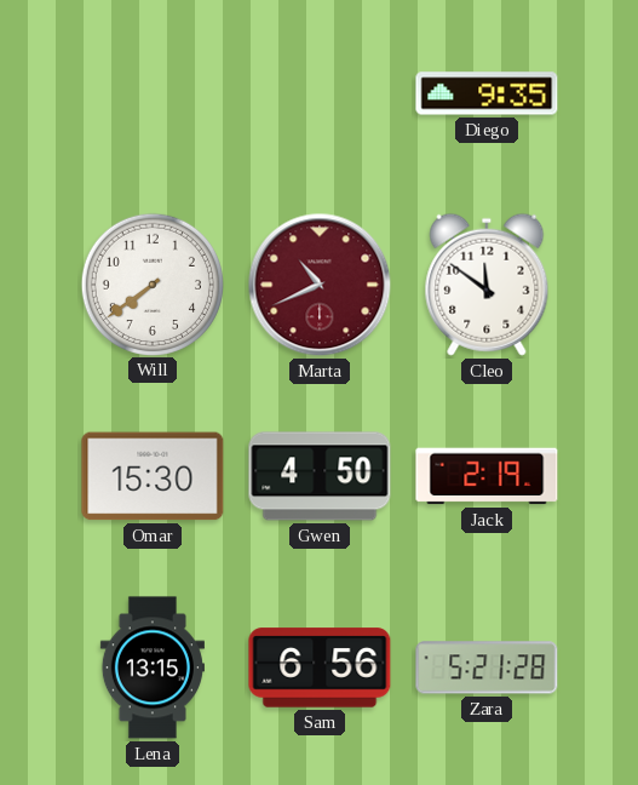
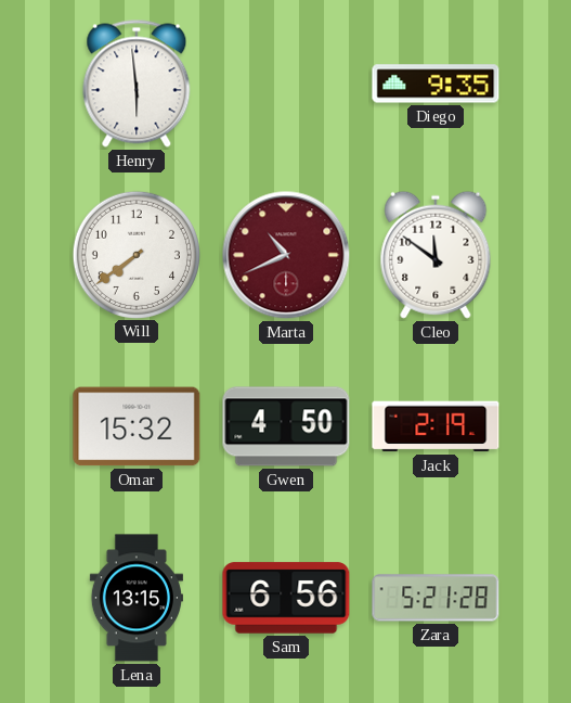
Henry: none -> 5:59
Omar: 15:30 -> 15:32
